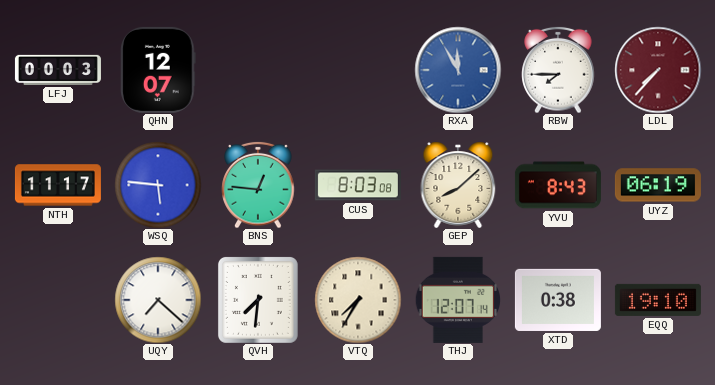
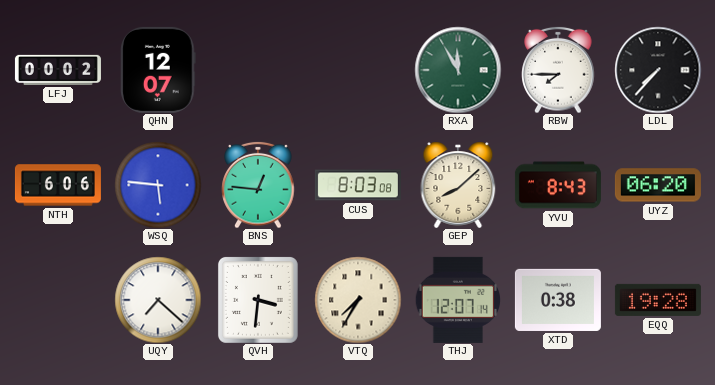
LFJ: 00:03 -> 00:02
RXA dial: blue -> green
LDL dial: burgundy -> black
NTH: 11:17 -> 6:06
UYZ: 06:19 -> 06:20
QVH: 7:31 -> 3:31
EQQ: 19:10 -> 19:28
